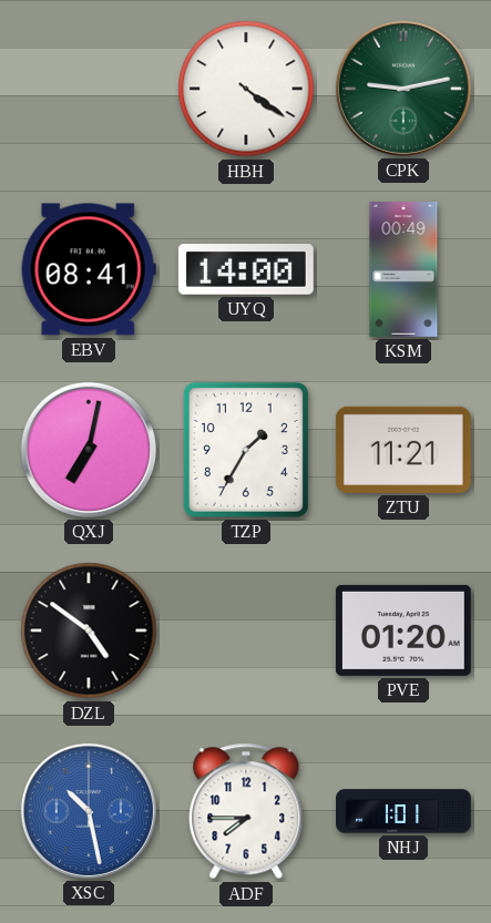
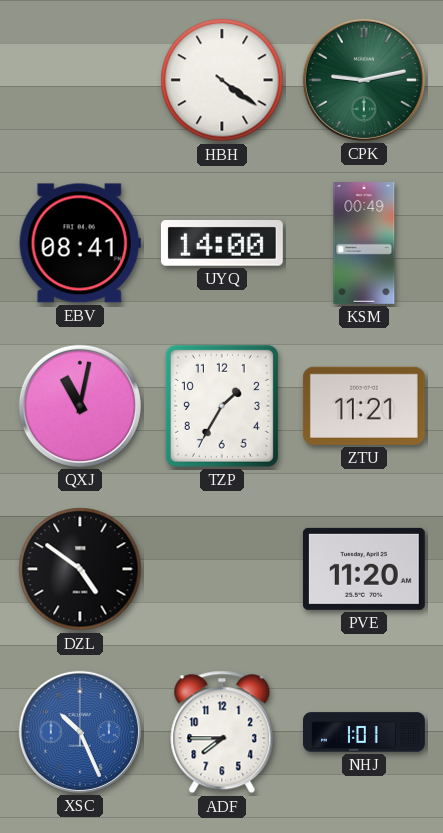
QXJ: 7:02 -> 11:02
PVE: 01:20 -> 11:20
XSC: 10:28 -> 10:26
